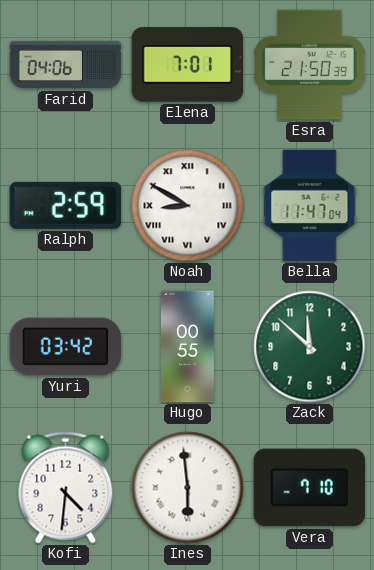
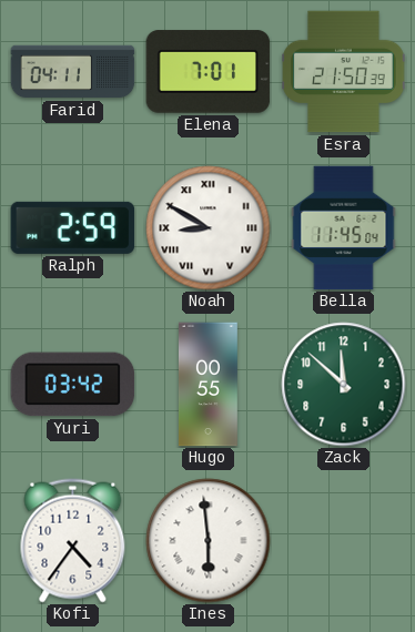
Farid: 04:06 -> 04:11
Bella: 11:47 -> 11:45
Kofi: 4:31 -> 4:36
Vera: 7:10 -> none
